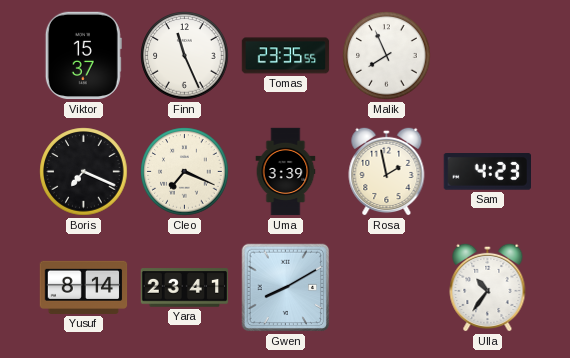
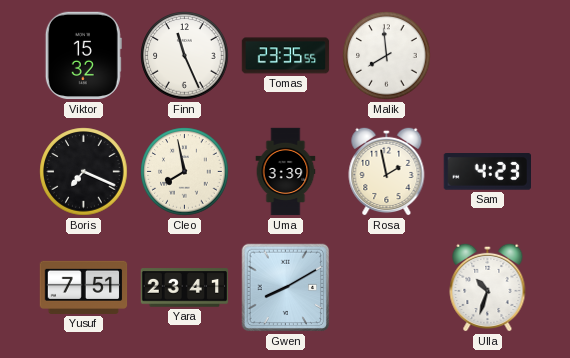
Viktor: 15:37 -> 15:32
Malik: 7:56 -> 7:59
Cleo: 7:19 -> 7:58
Yusuf: 8:14 -> 7:51
Ulla: 10:36 -> 10:33
